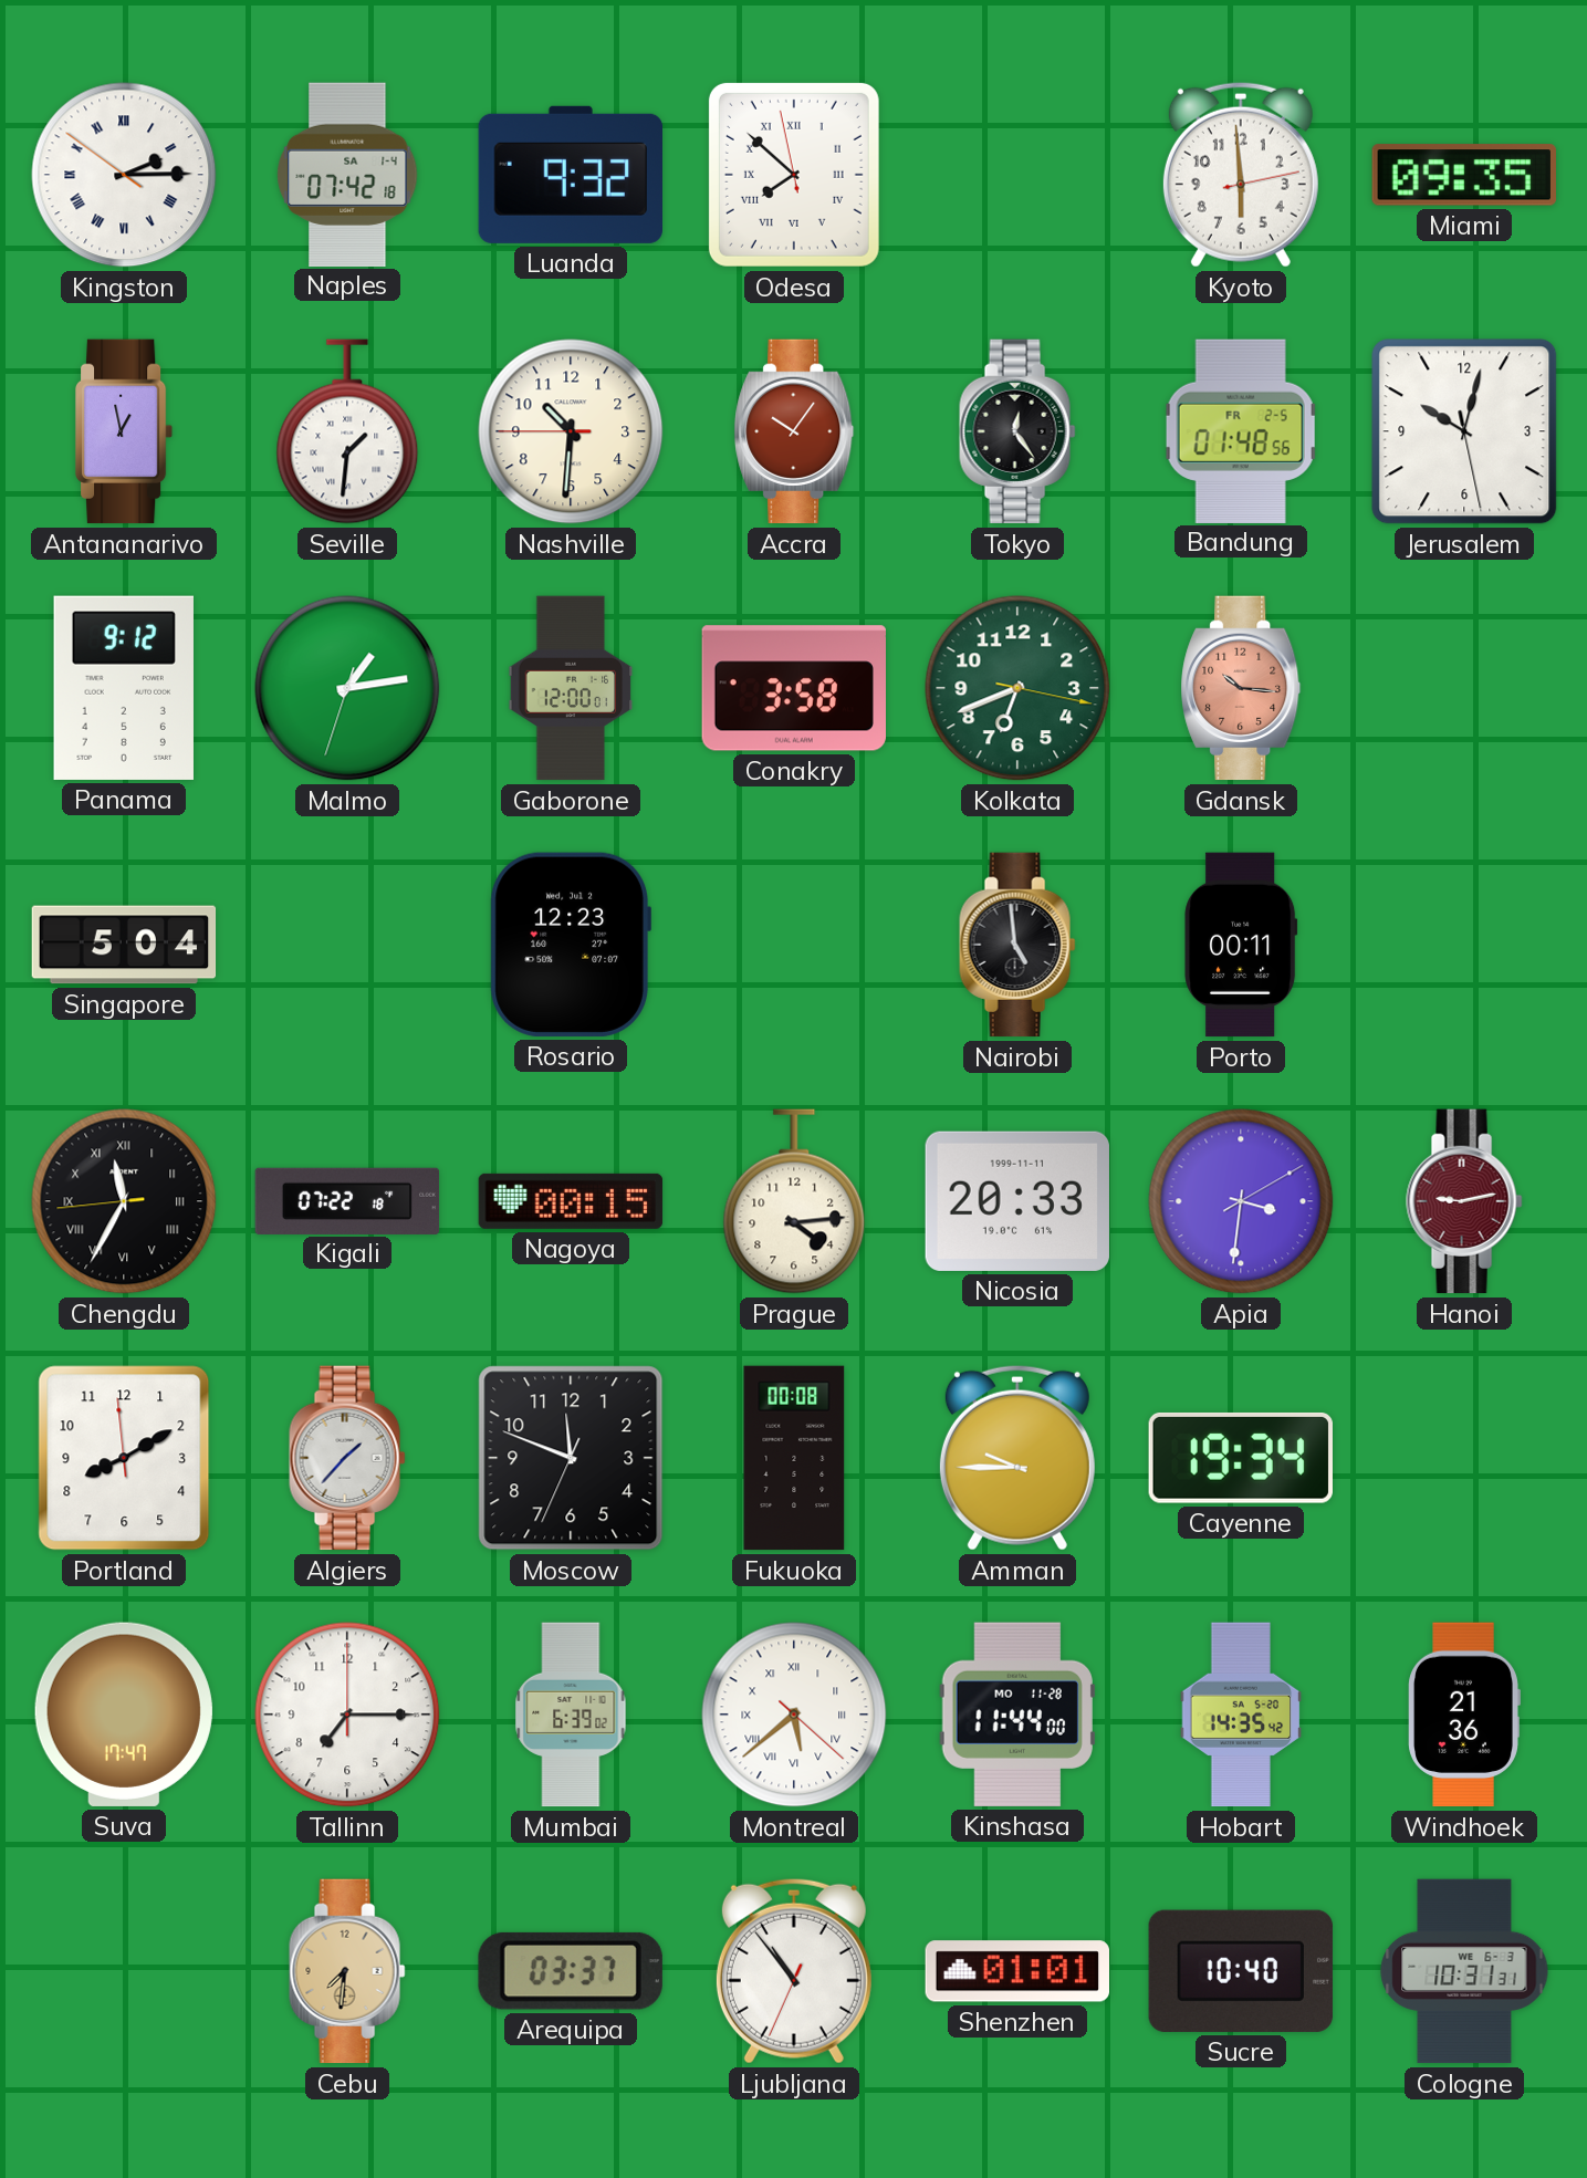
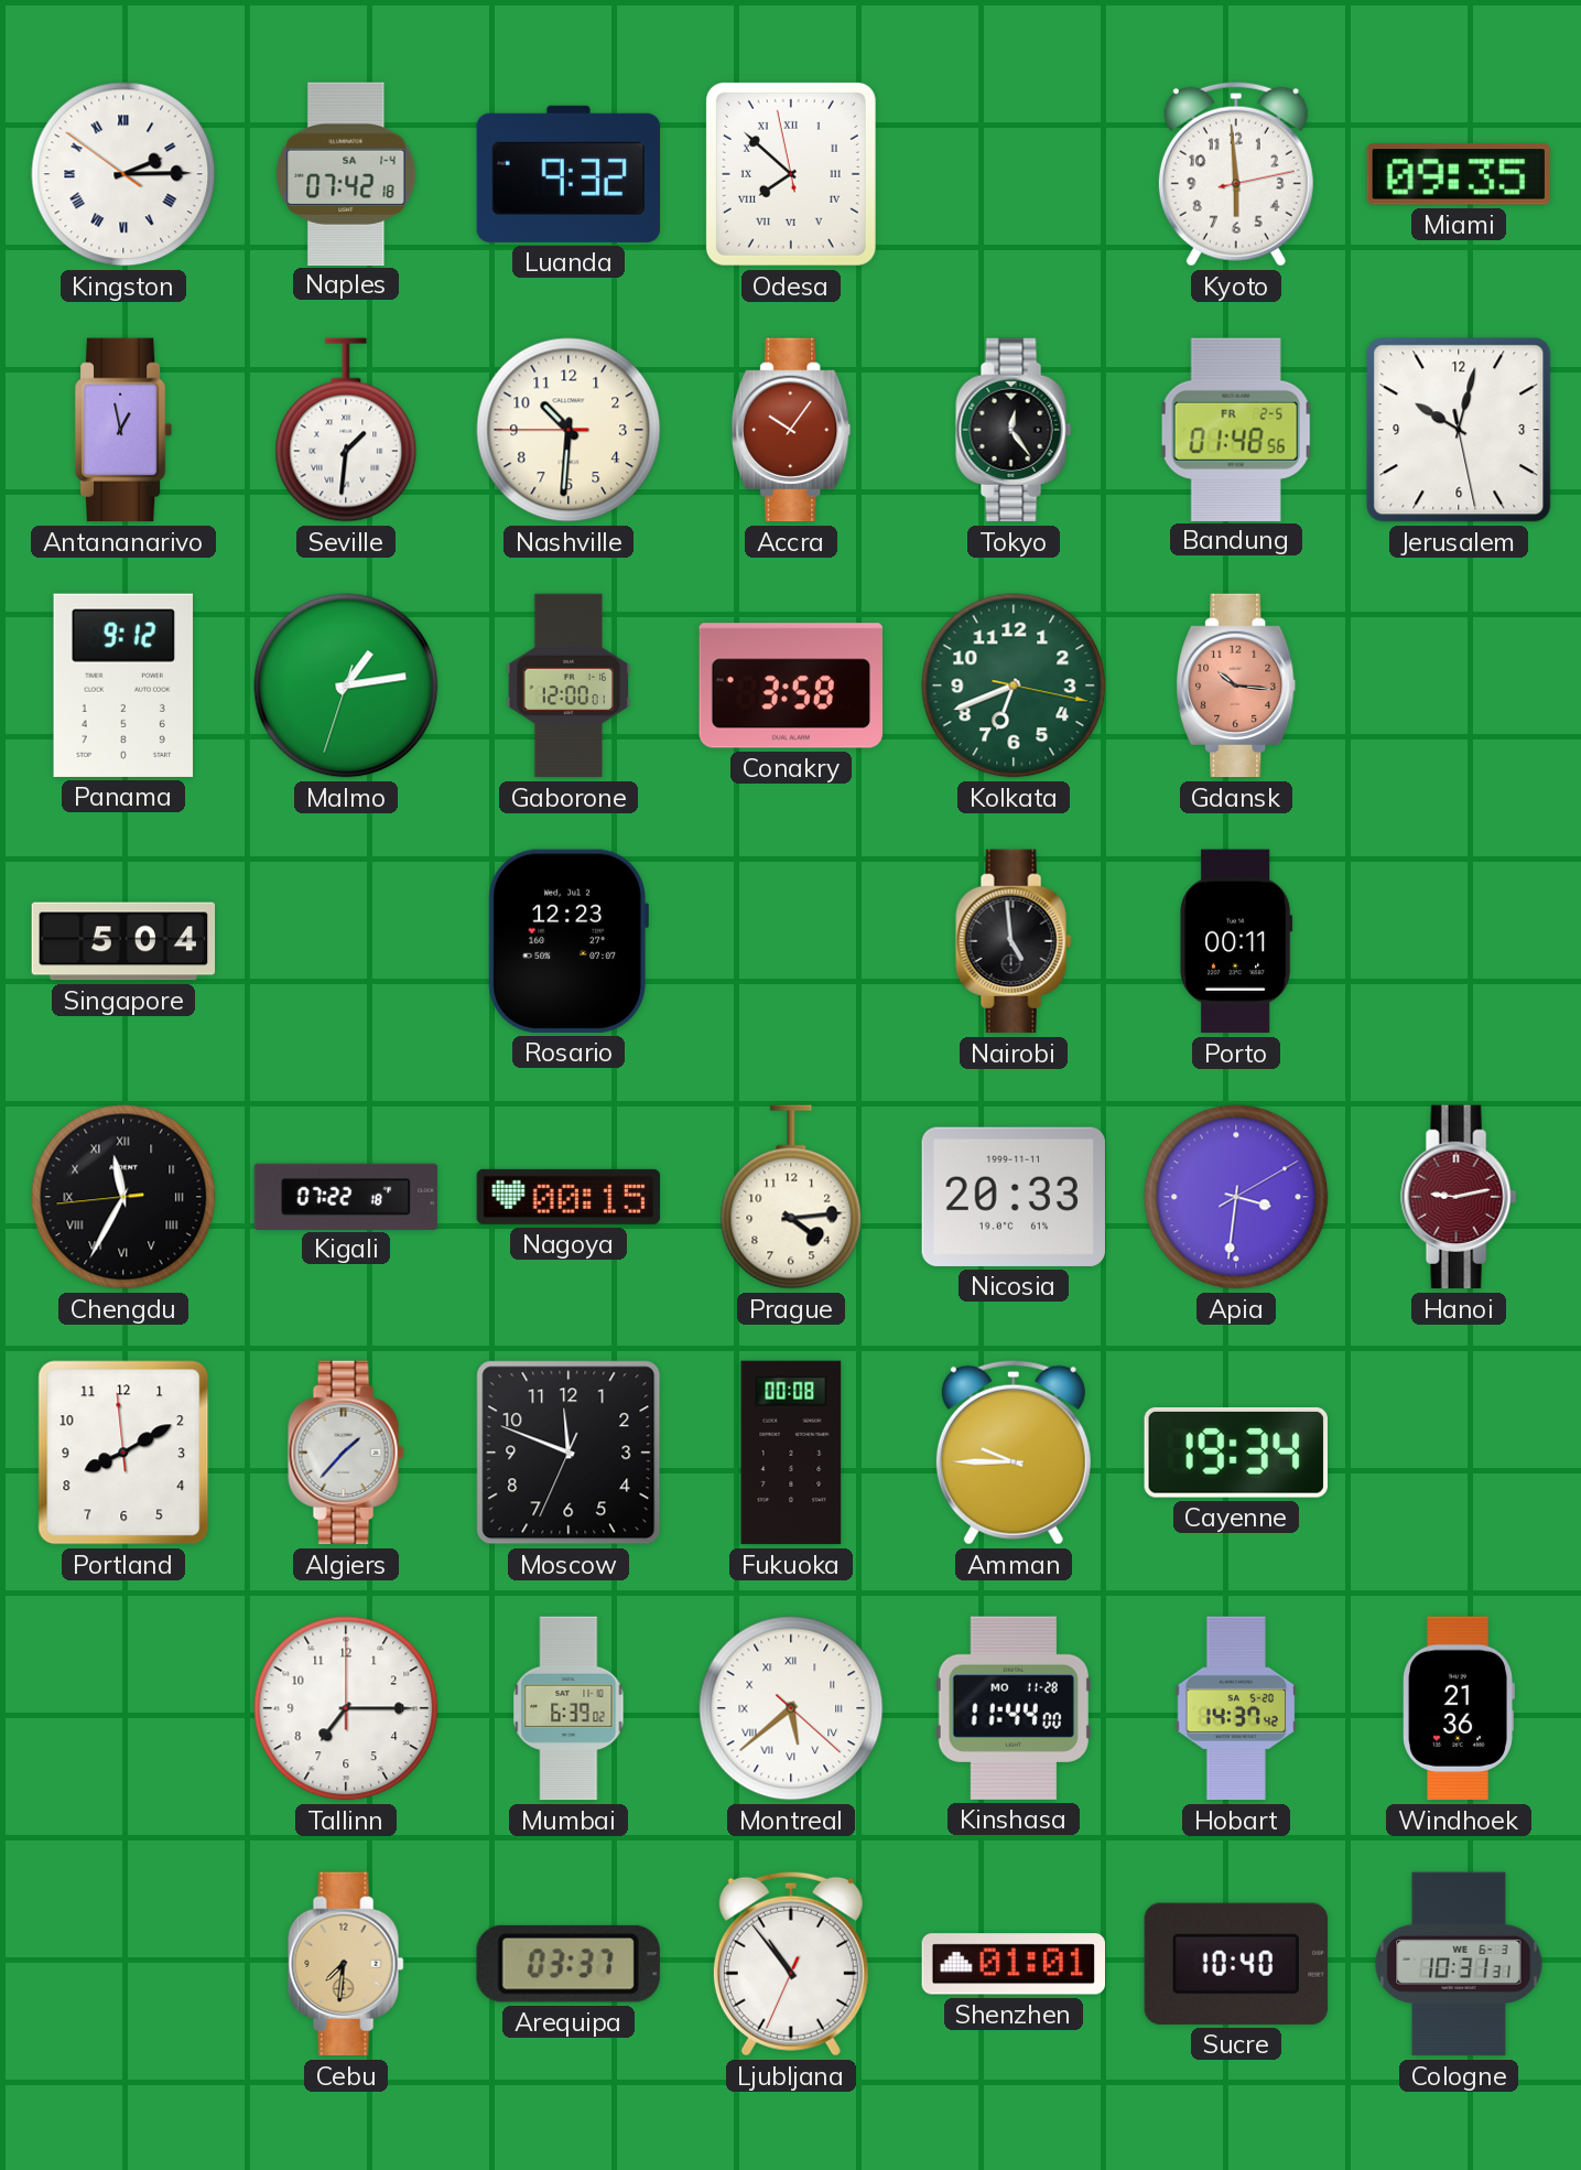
Suva: 17:47 -> none
Hobart: 14:35 -> 14:37
